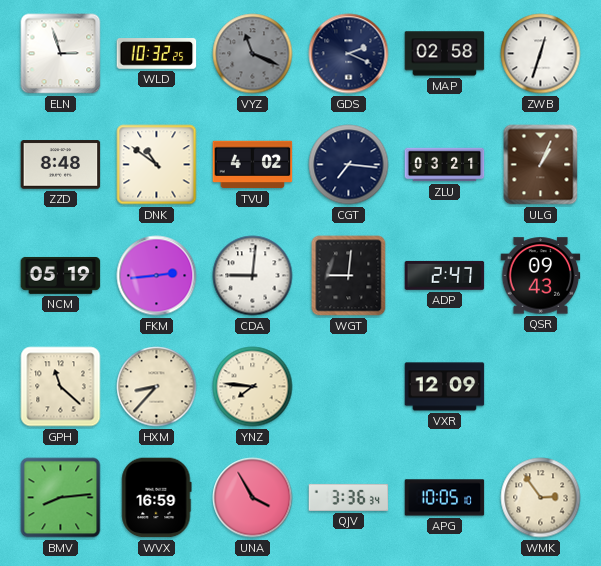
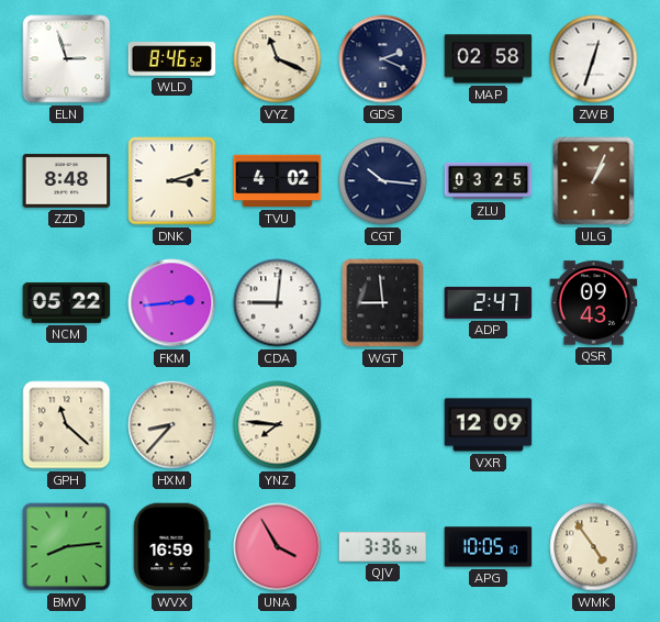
WLD: 10:32 -> 8:46
VYZ dial: grey -> cream
DNK: 10:51 -> 3:12
CGT: 7:16 -> 10:16
ZLU: 03:21 -> 03:25
NCM: 05:19 -> 05:22
WGT: 9:01 -> 8:59
WMK: 2:54 -> 4:54
